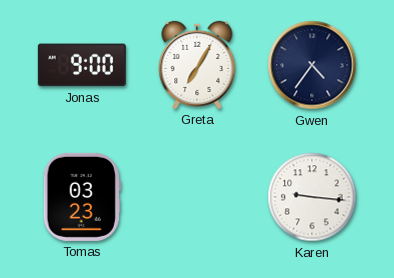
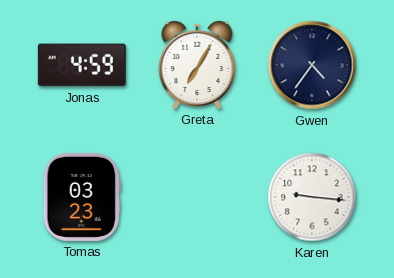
Jonas: 9:00 -> 4:59
